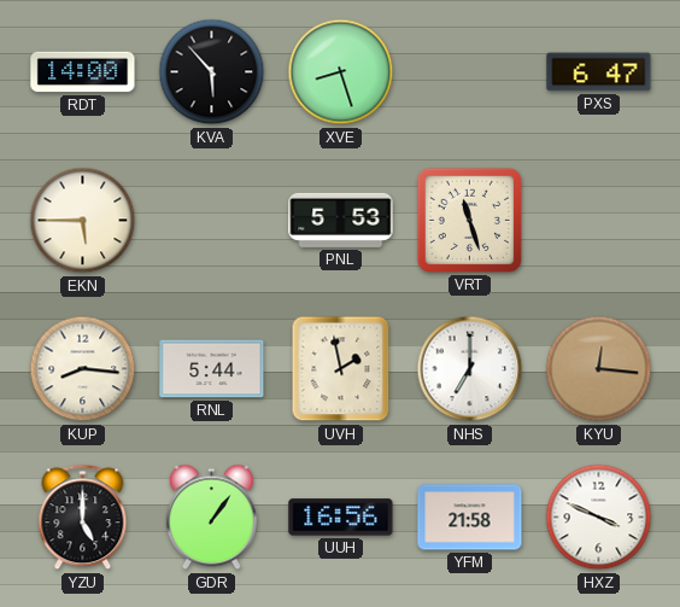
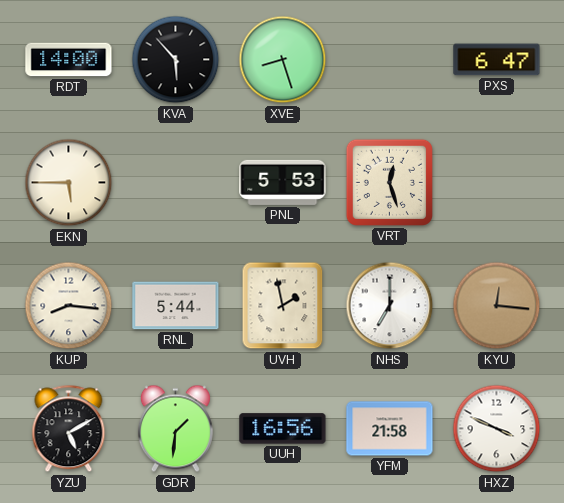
VRT: 11:27 -> 12:27
YZU: 5:00 -> 5:10
GDR: 1:06 -> 1:31
